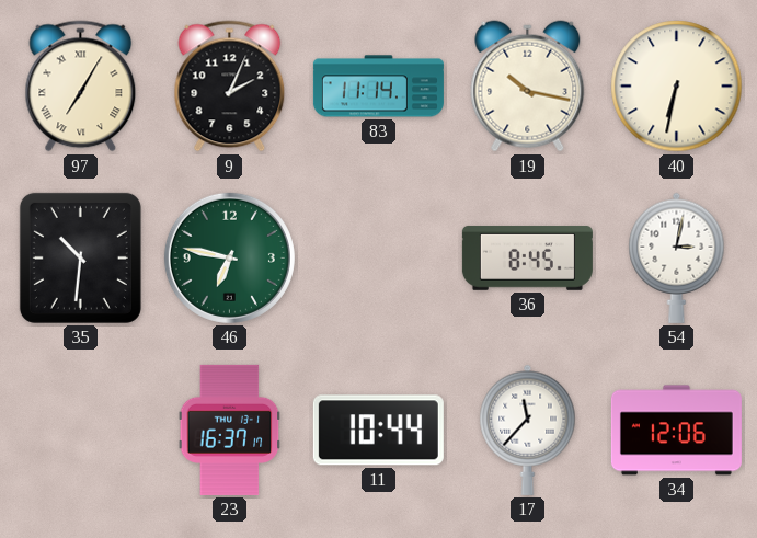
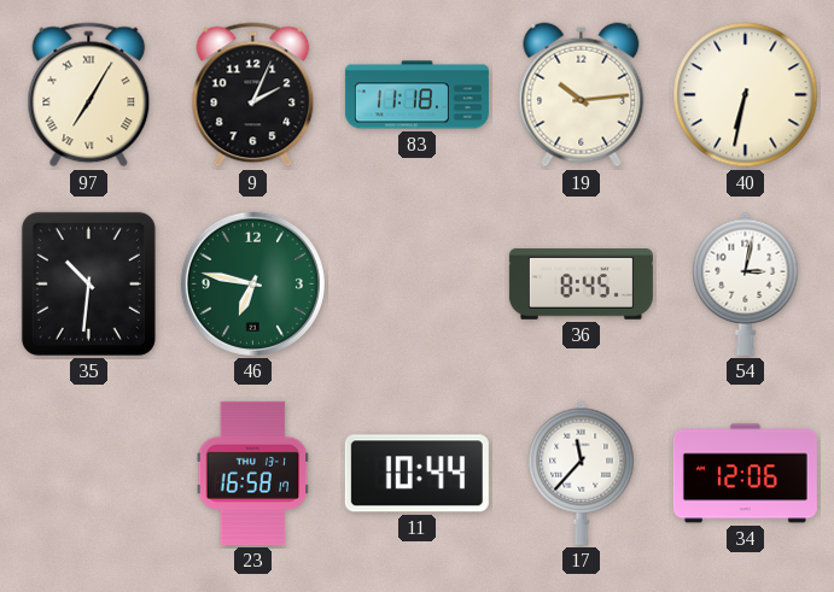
83: 11:14 -> 11:18
19: 10:17 -> 10:14
23: 16:37 -> 16:58
